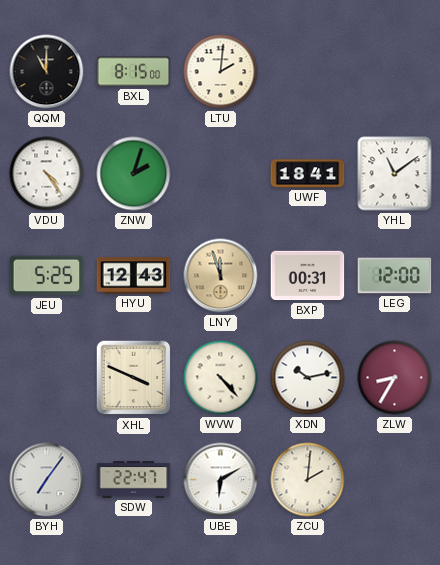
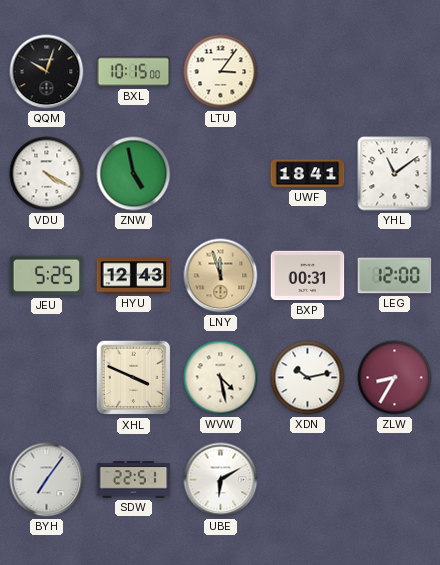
QQM: 11:00 -> 10:03
BXL: 8:15 -> 10:15
LTU: 2:01 -> 3:06
VDU: 4:24 -> 4:20
ZNW: 2:03 -> 4:58
WVW: 4:23 -> 4:28
SDW: 22:47 -> 22:51
ZCU: 2:01 -> none
